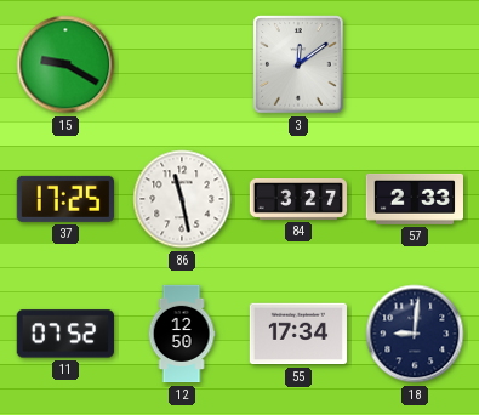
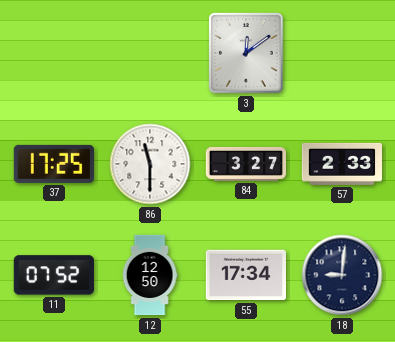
15: 9:20 -> none
86: 11:28 -> 11:30
